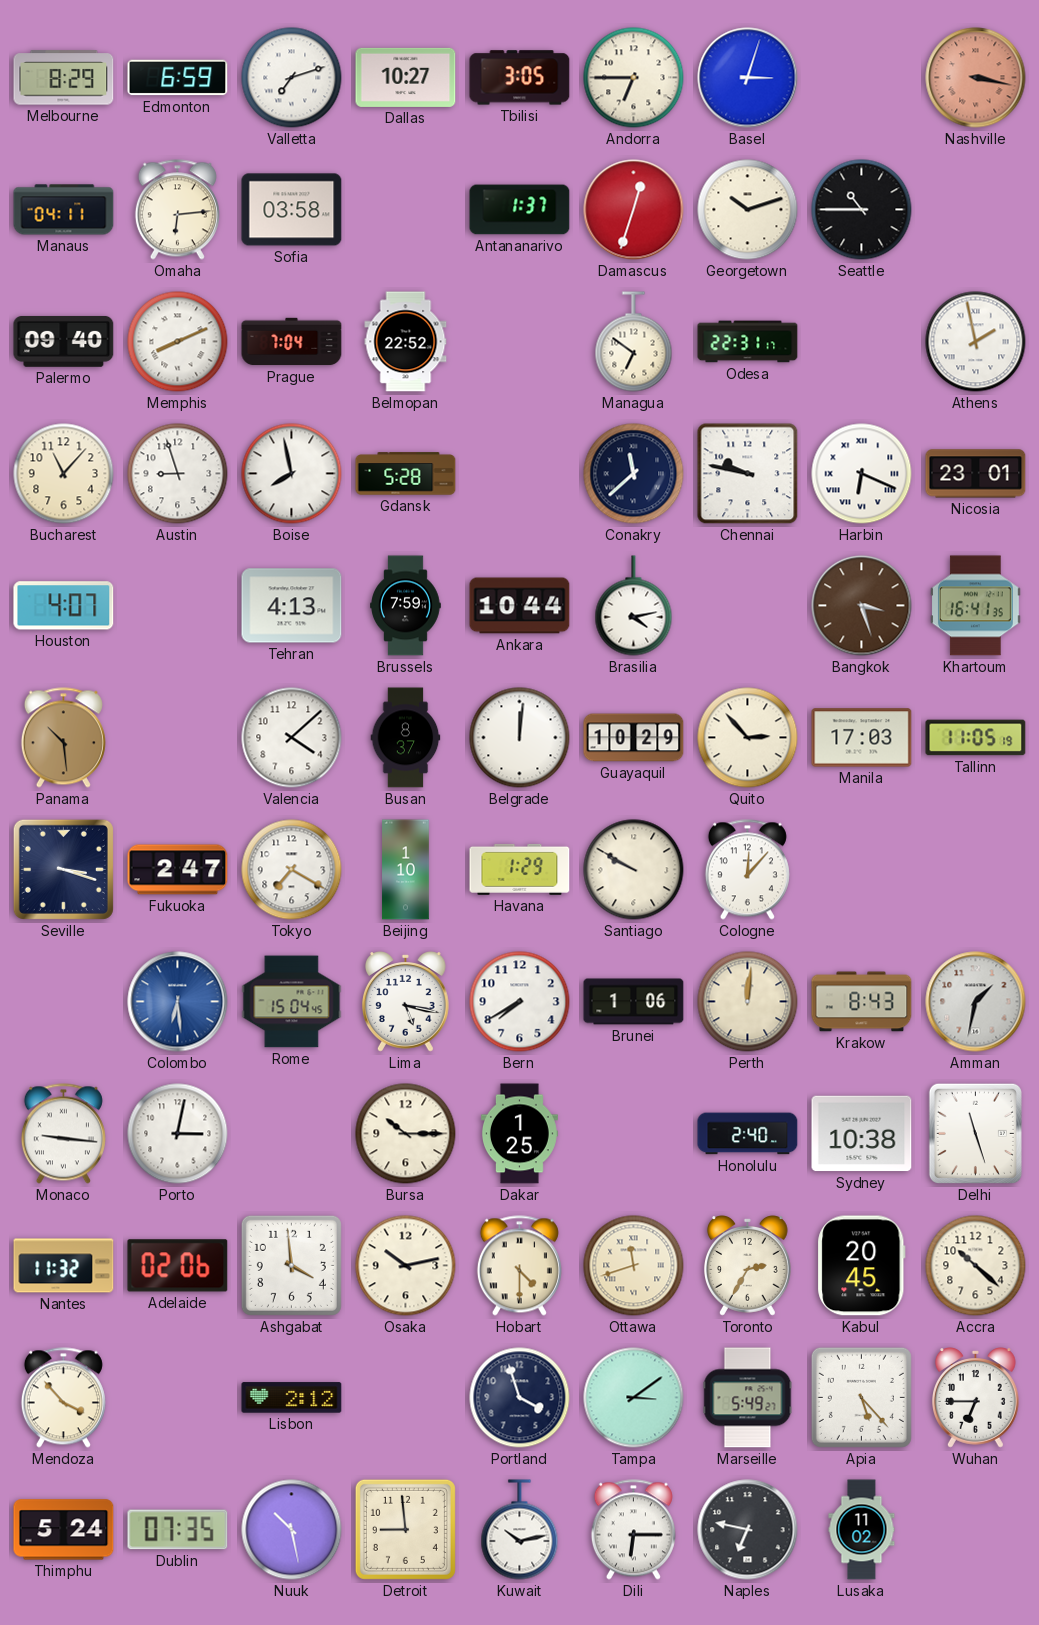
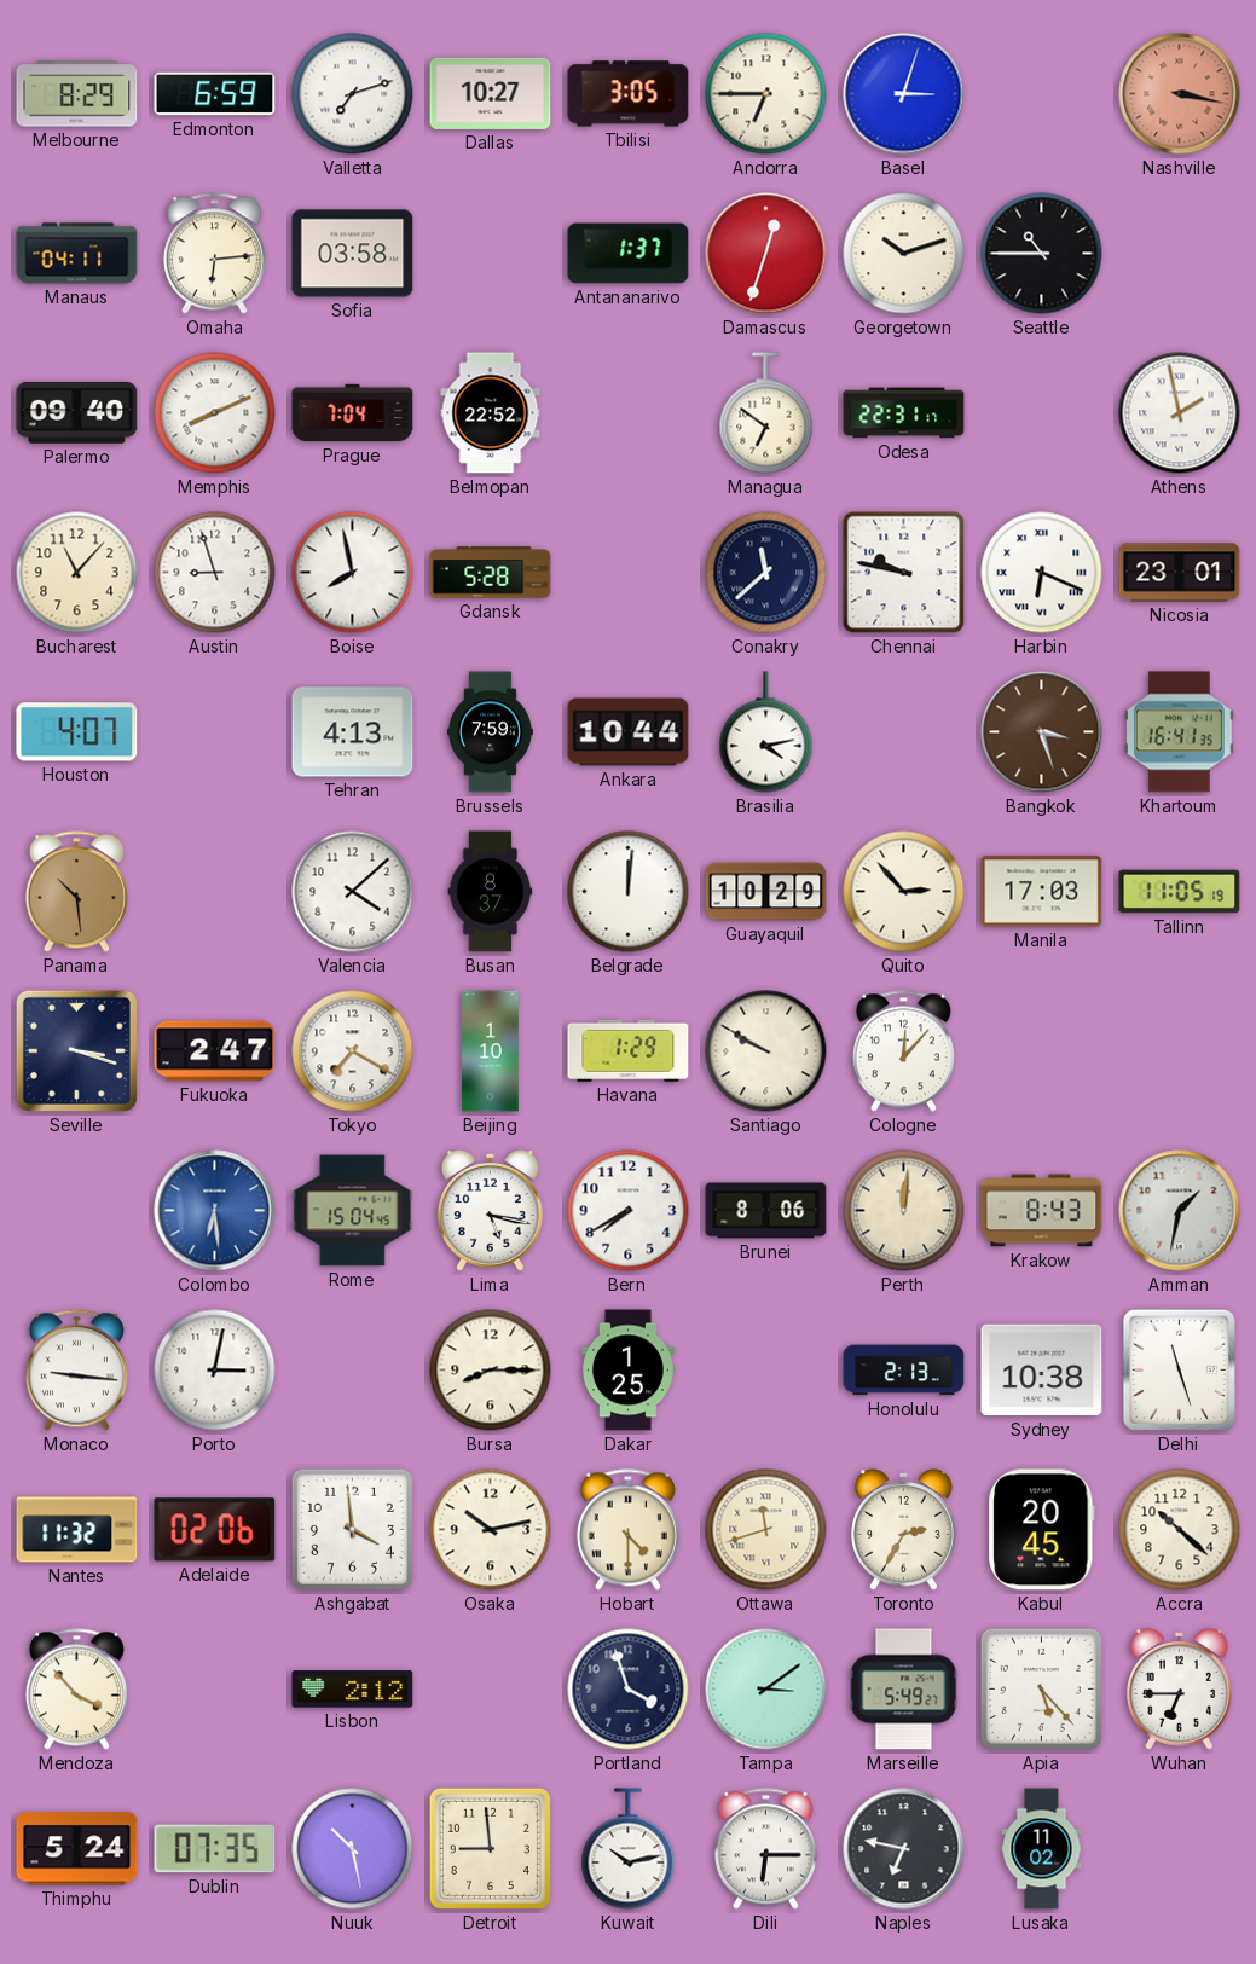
Brunei: 1:06 -> 8:06
Bursa: 10:15 -> 8:15
Honolulu: 2:40 -> 2:13
